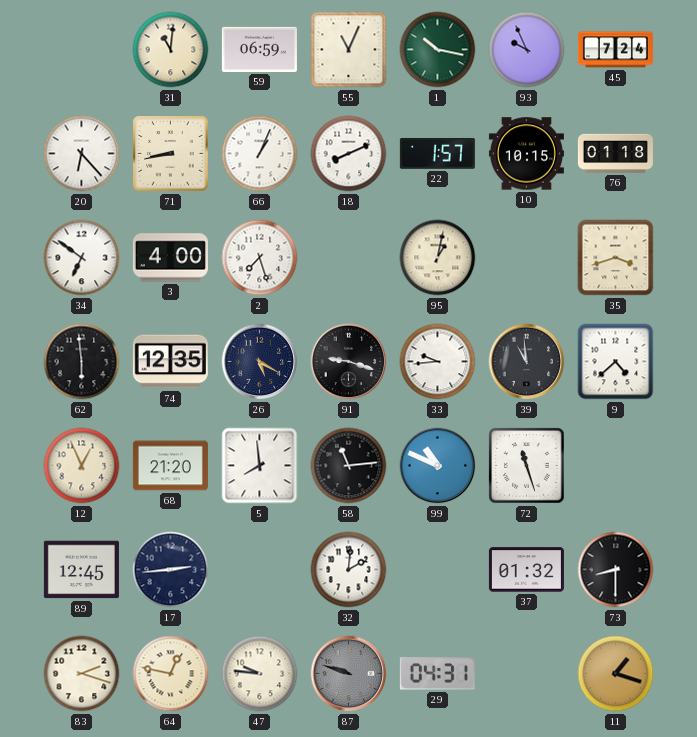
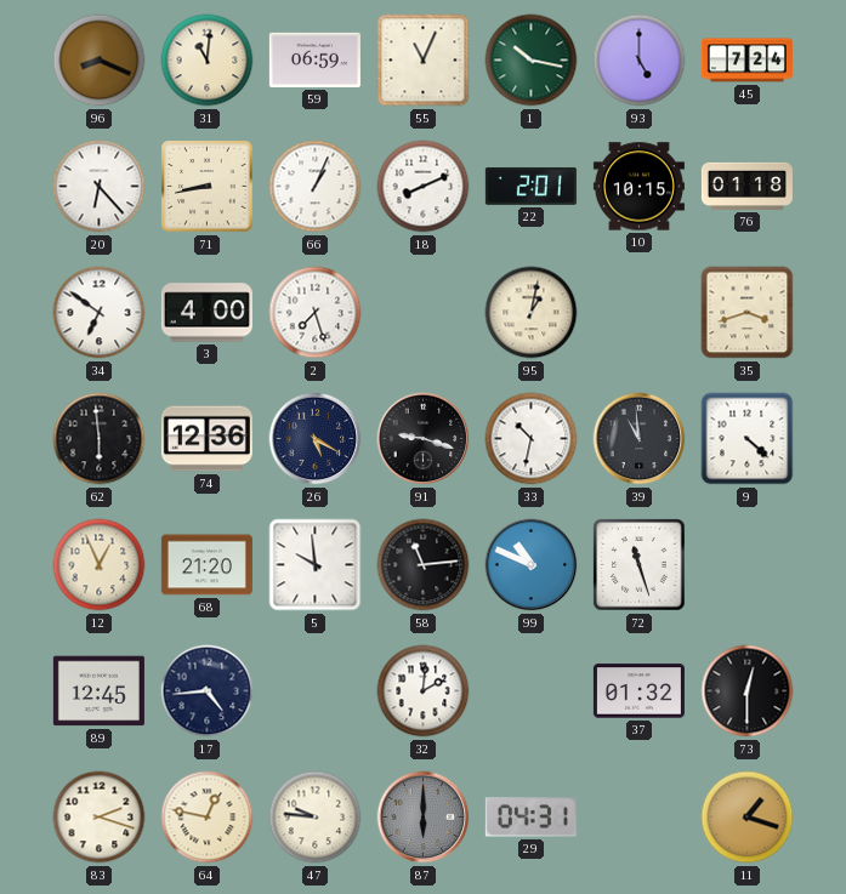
96: none -> 8:19
93: 9:56 -> 5:00
22: 1:57 -> 2:01
74: 12:35 -> 12:36
33: 9:44 -> 10:32
9: 4:38 -> 4:22
5: 7:59 -> 9:59
17: 2:44 -> 4:44
73: 8:30 -> 12:30
87: 9:48 -> 6:00
